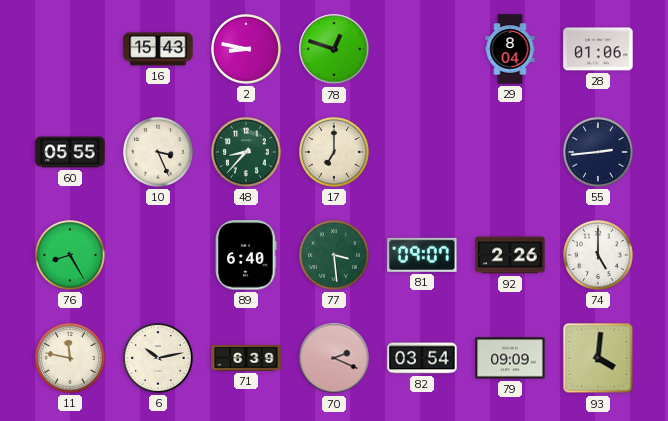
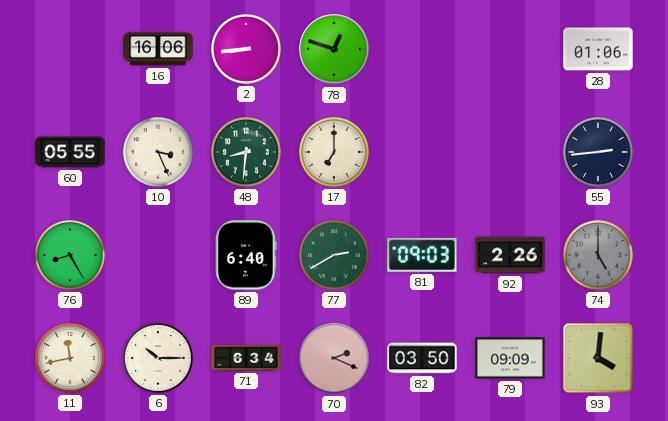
16: 15:43 -> 16:06
2: 8:47 -> 8:44
29: 8:04 -> none
48: 8:37 -> 8:31
77: 3:29 -> 2:40
81: 09:07 -> 09:03
74 dial: white -> grey
11: 11:47 -> 11:43
6: 10:13 -> 10:15
71: 6:39 -> 6:34
82: 03:54 -> 03:50
